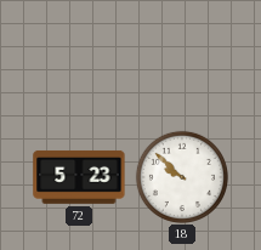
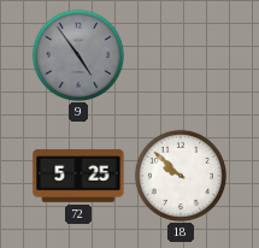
9: none -> 4:54
72: 5:23 -> 5:25
